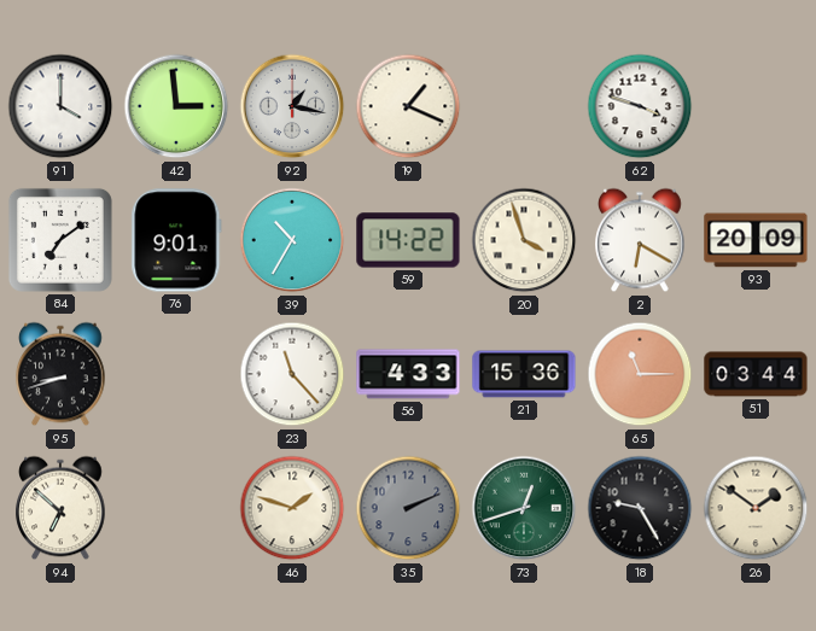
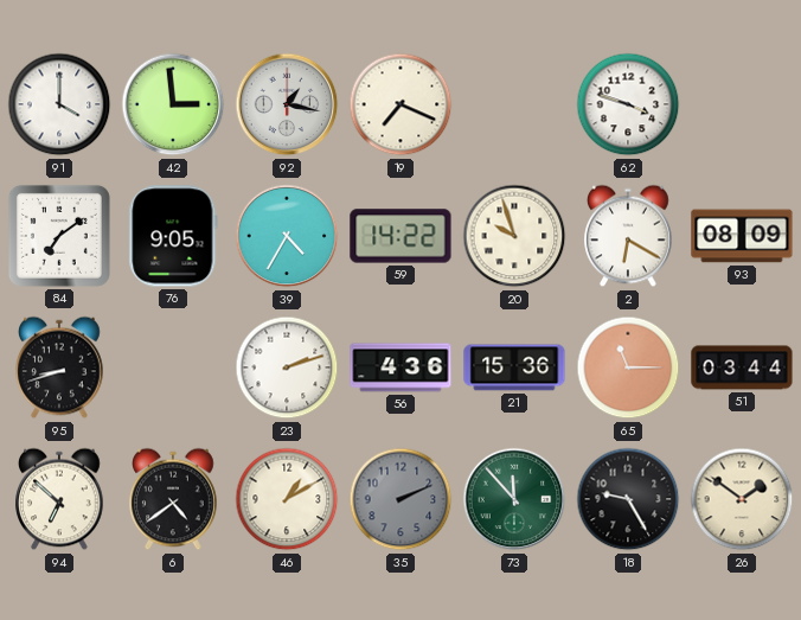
19: 1:19 -> 7:19
76: 9:01 -> 9:05
39: 10:35 -> 4:35
20: 3:57 -> 9:57
93: 20:09 -> 08:09
23: 11:23 -> 2:12
56: 4:33 -> 4:36
6: none -> 4:39
46: 1:48 -> 1:10
73: 12:42 -> 11:53
